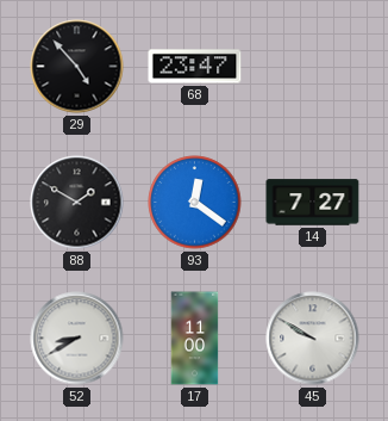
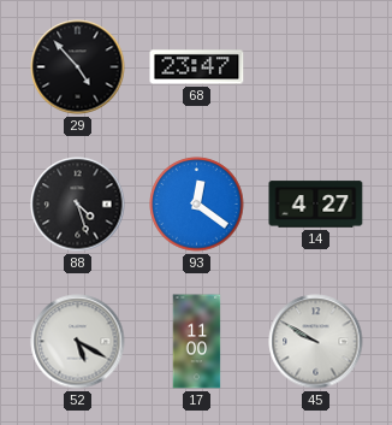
88: 1:50 -> 4:27
14: 7:27 -> 4:27
52: 8:40 -> 5:20
